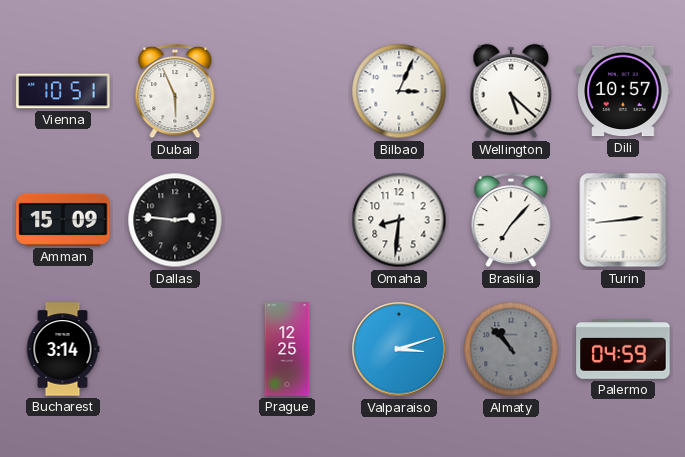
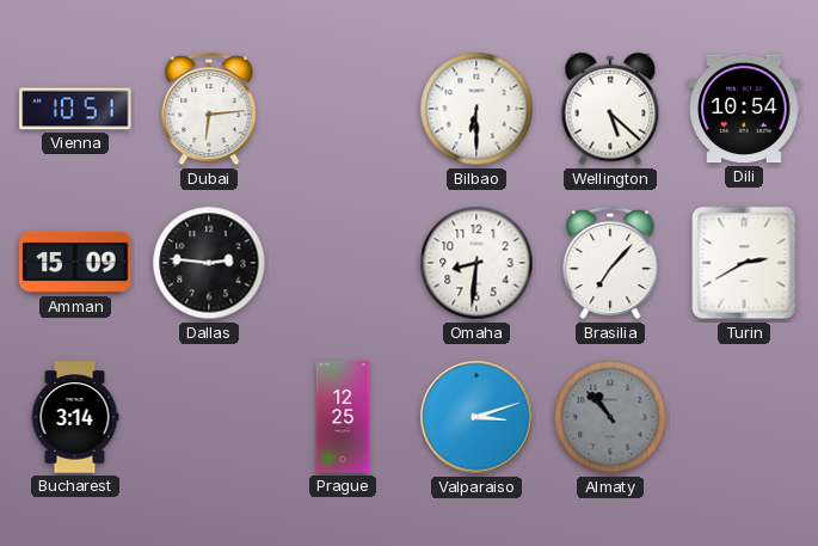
Dubai: 5:56 -> 6:14
Bilbao: 3:04 -> 6:30
Dili: 10:57 -> 10:54
Turin: 2:44 -> 2:40
Palermo: 04:59 -> none
